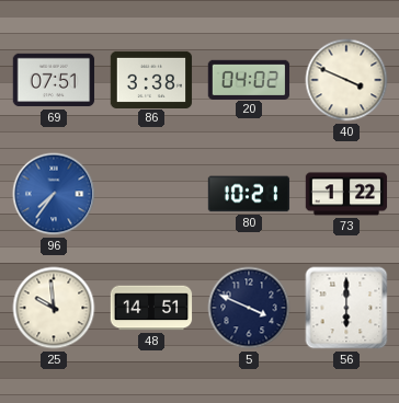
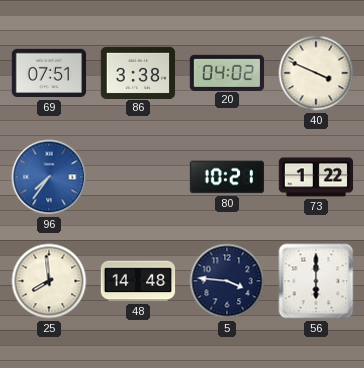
25: 9:59 -> 7:59
48: 14:51 -> 14:48
5: 3:49 -> 3:46
